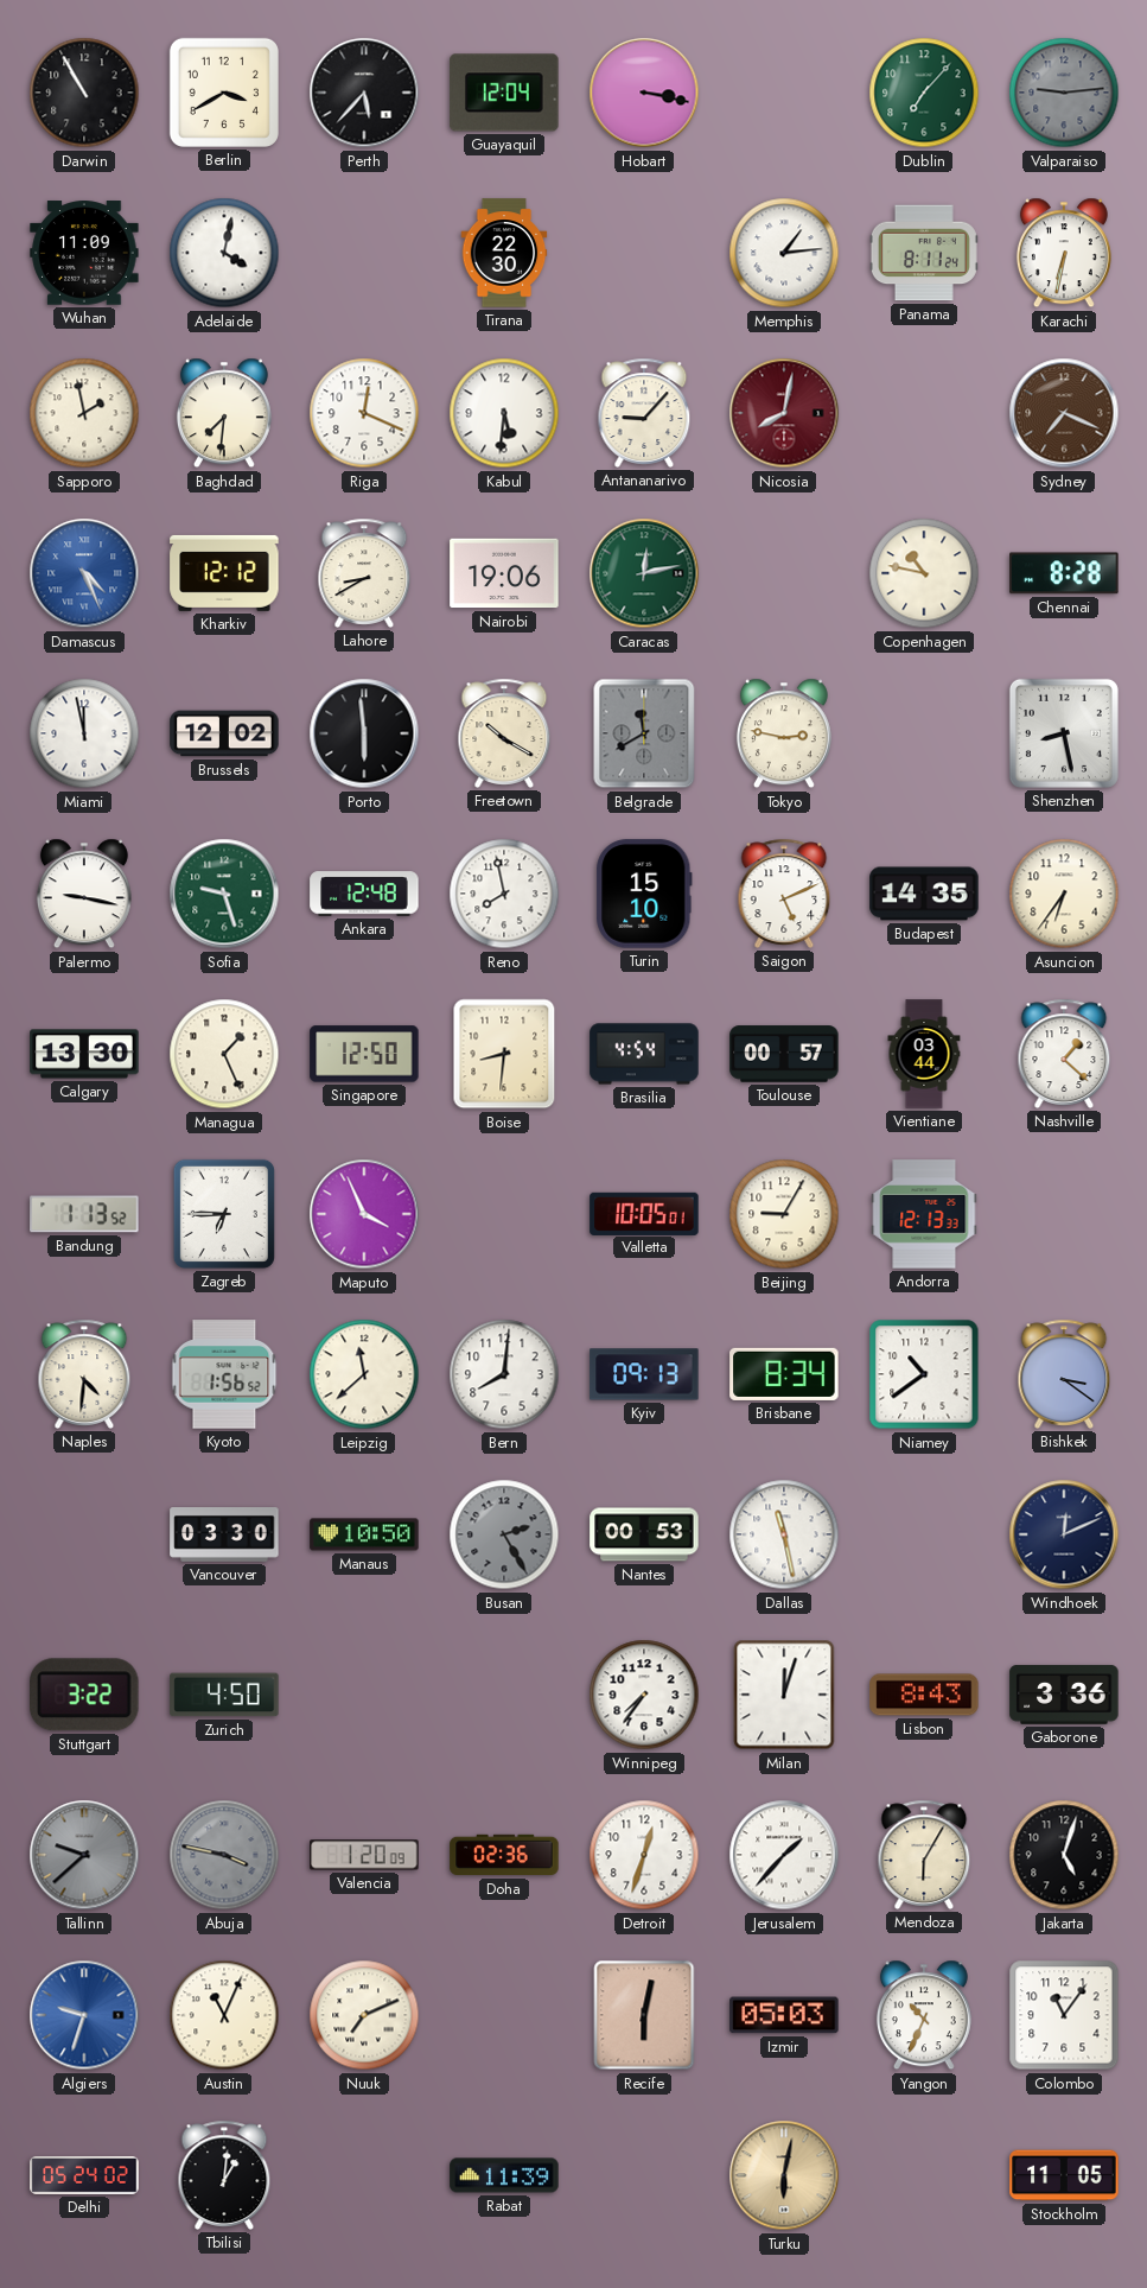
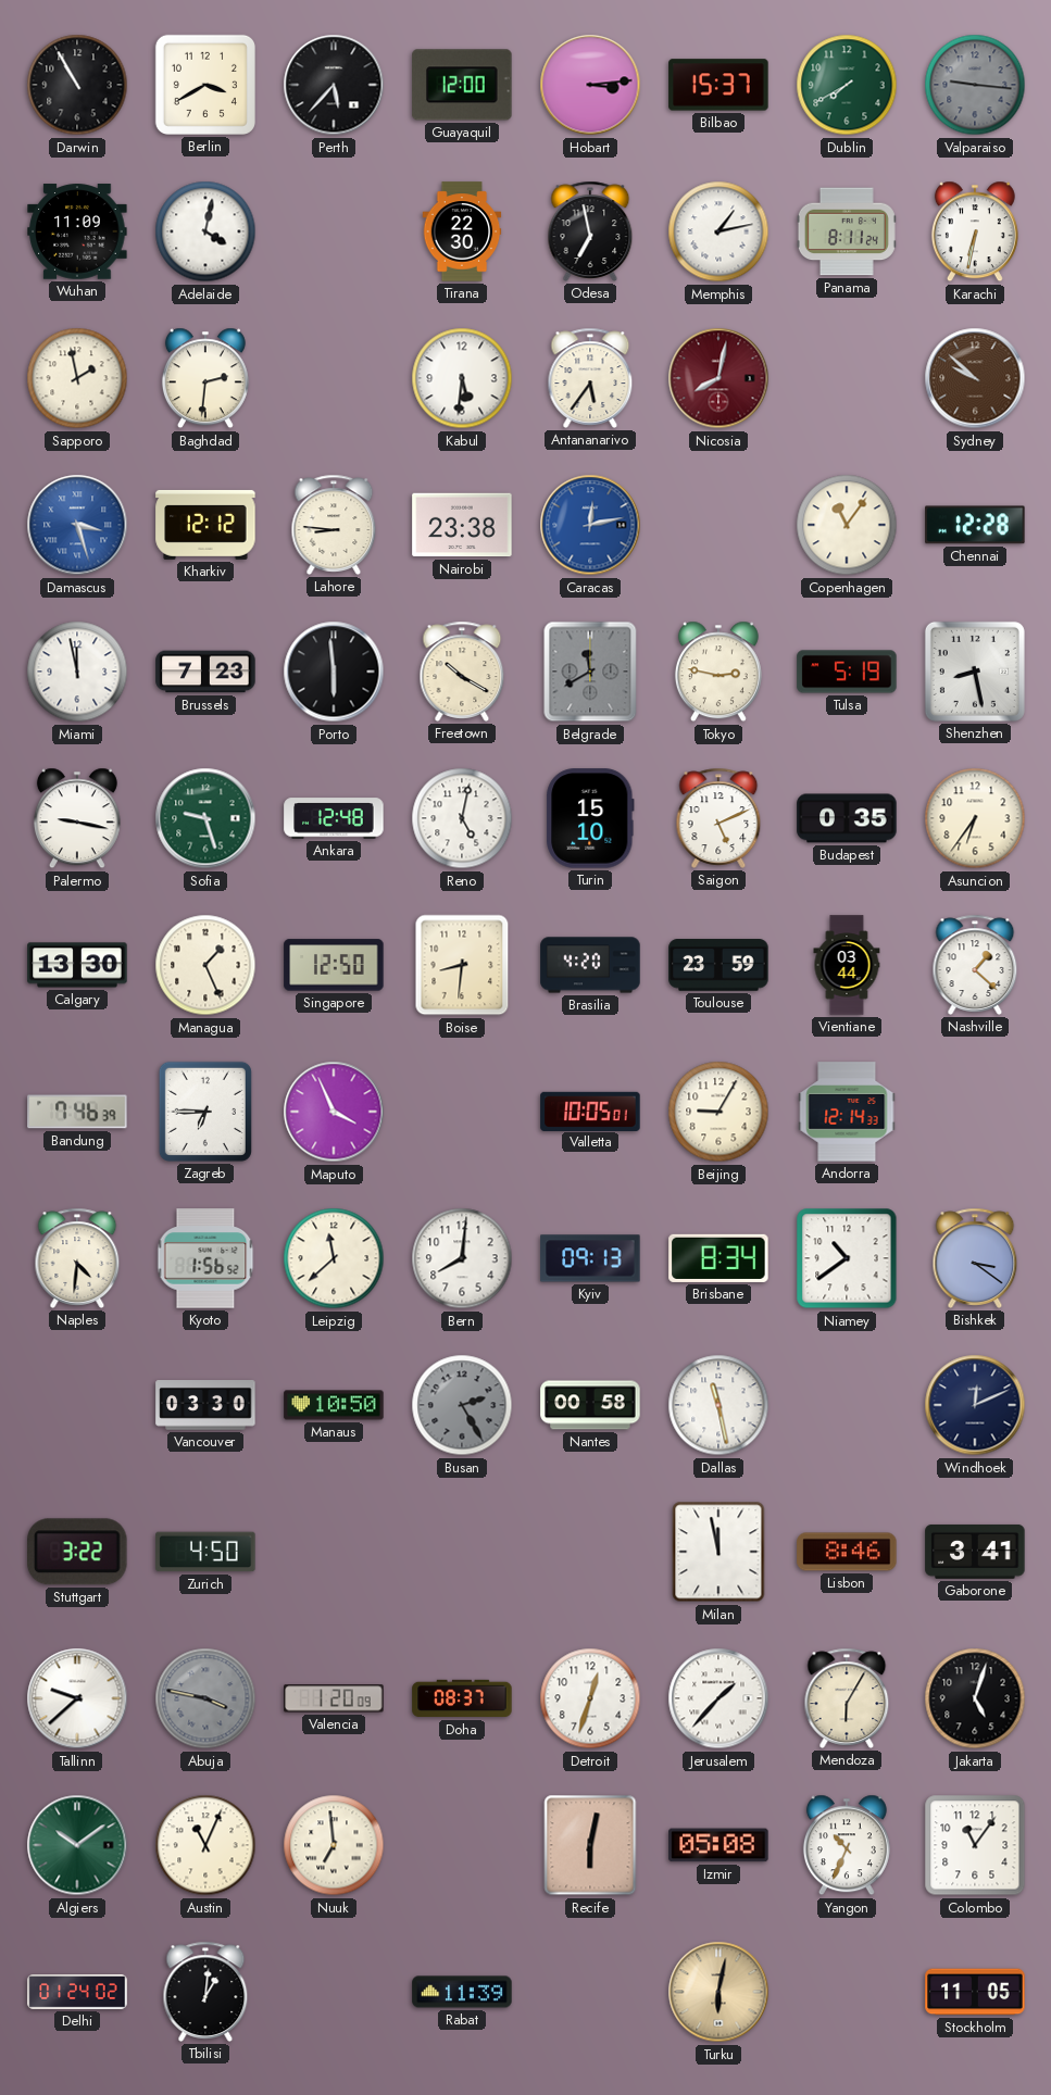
Guayaquil: 12:04 -> 12:00
Hobart: 3:17 -> 3:14
Bilbao: none -> 15:37
Dublin: 7:07 -> 7:40
Valparaiso: 9:14 -> 9:16
Odesa: none -> 6:58
Memphis: 1:14 -> 1:13
Baghdad: 7:31 -> 2:31
Riga: 12:19 -> none
Antananarivo: 9:07 -> 5:36
Sydney: 7:19 -> 9:52
Damascus: 4:26 -> 3:27
Lahore: 8:40 -> 8:46
Nairobi: 19:06 -> 23:38
Caracas dial: green -> blue
Copenhagen: 10:47 -> 11:06
Chennai: 8:28 -> 12:28
Brussels: 12:02 -> 7:23
Tulsa: none -> 5:19
Reno: 7:58 -> 5:02
Budapest: 14:35 -> 0:35
Brasilia: 4:54 -> 4:20
Toulouse: 00:57 -> 23:59
Bandung: 1:13 -> 7:46
Andorra: 12:13 -> 12:14
Nantes: 00:53 -> 00:58
Winnipeg: 7:36 -> none
Milan: 12:03 -> 11:58
Lisbon: 8:43 -> 8:46
Gaborone: 3:36 -> 3:41
Tallinn dial: grey -> white
Doha: 02:36 -> 08:37
Algiers: 9:33 -> 10:09
Algiers dial: blue -> green
Nuuk: 7:11 -> 6:59
Izmir: 05:03 -> 05:08
Delhi: 05:24 -> 01:24
